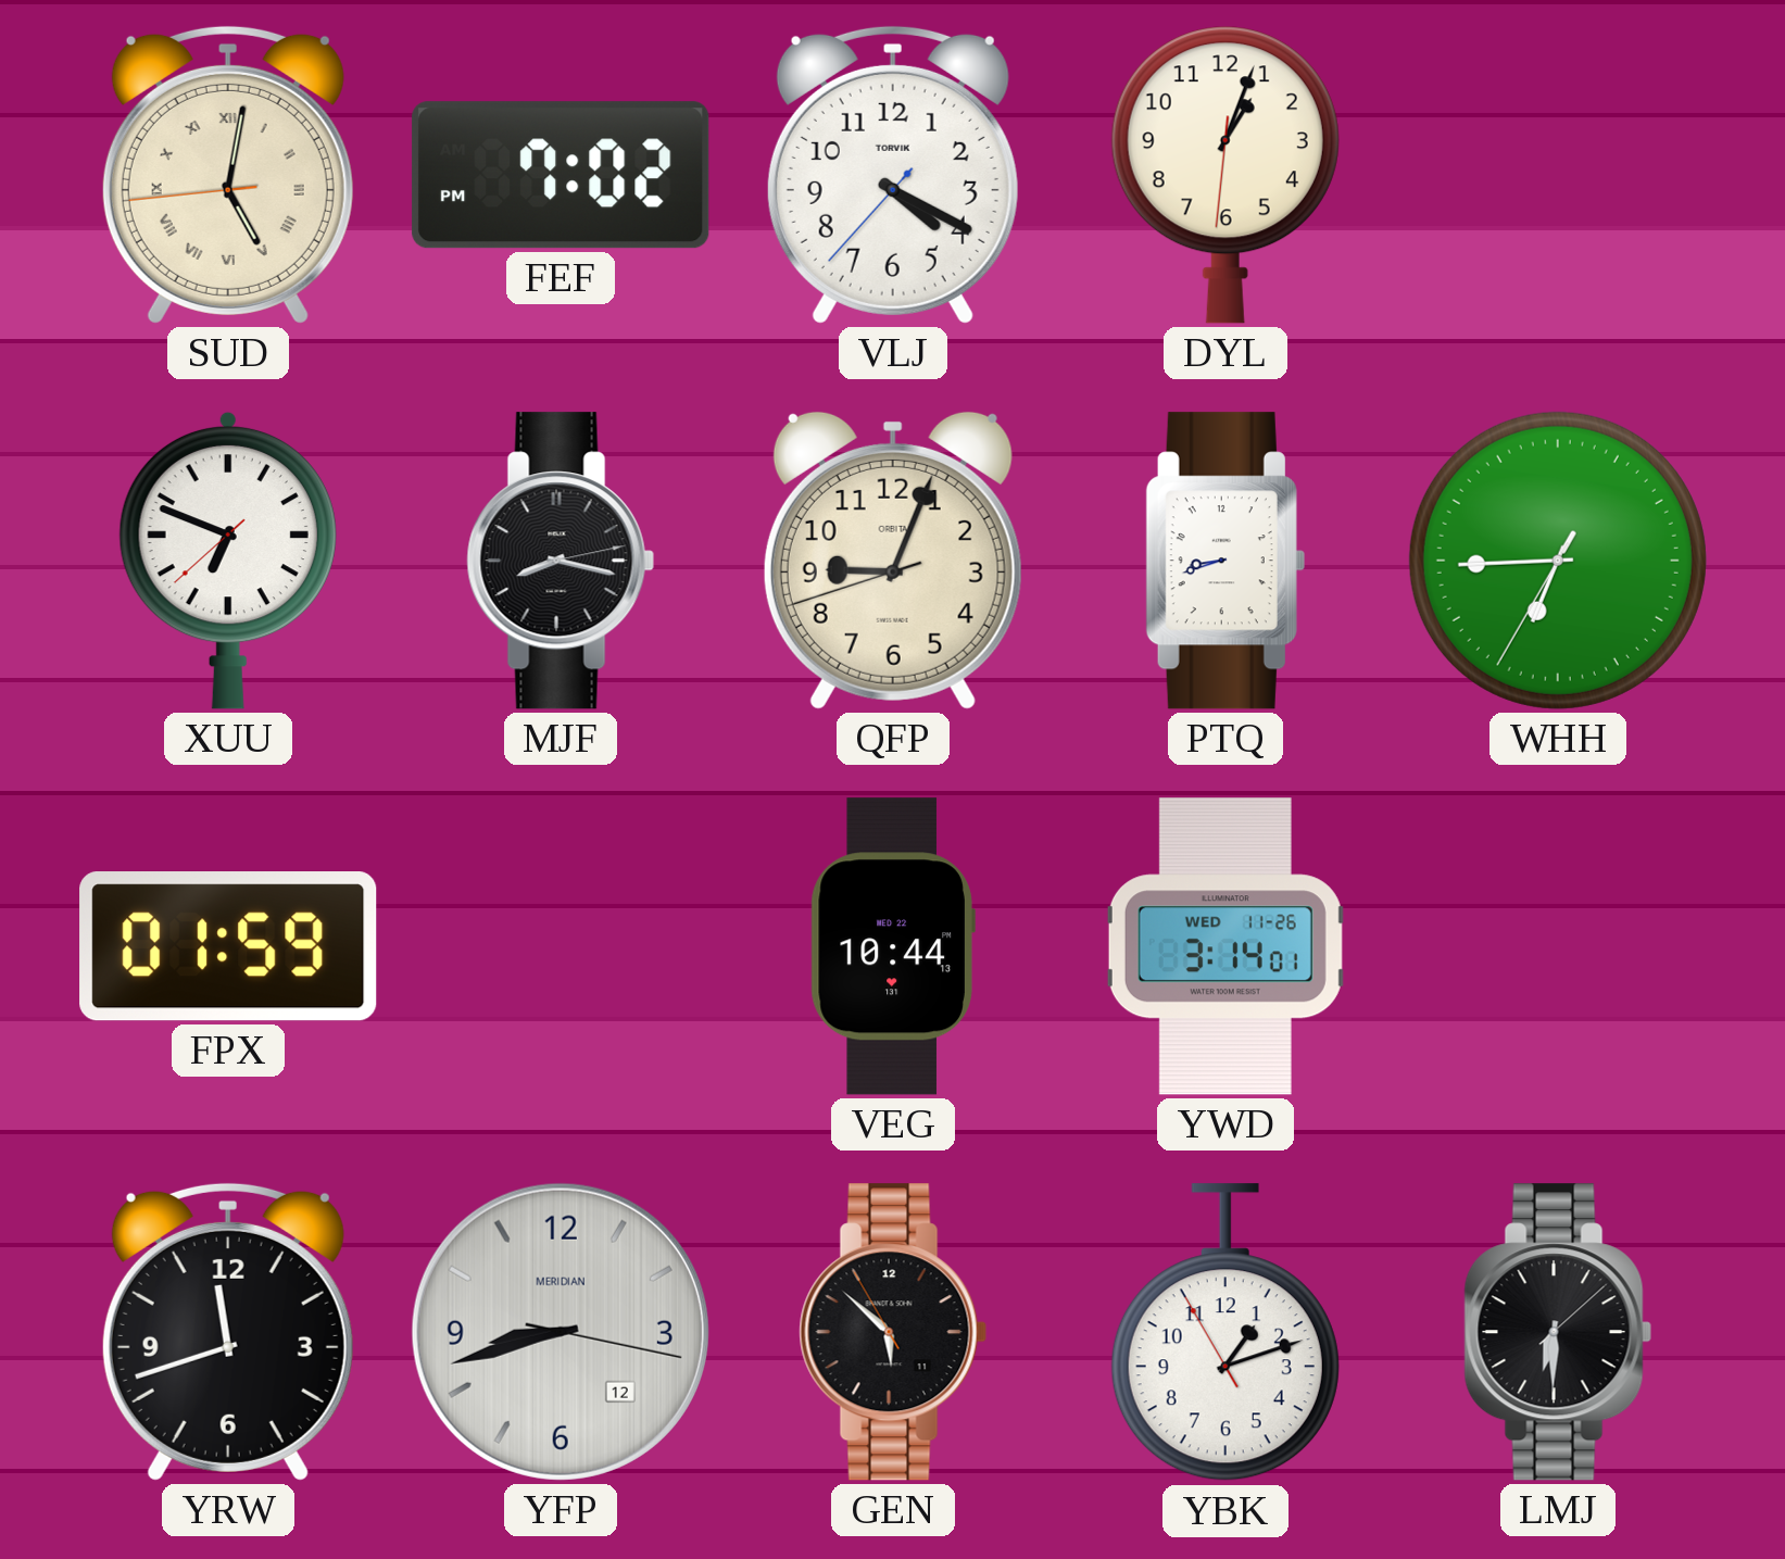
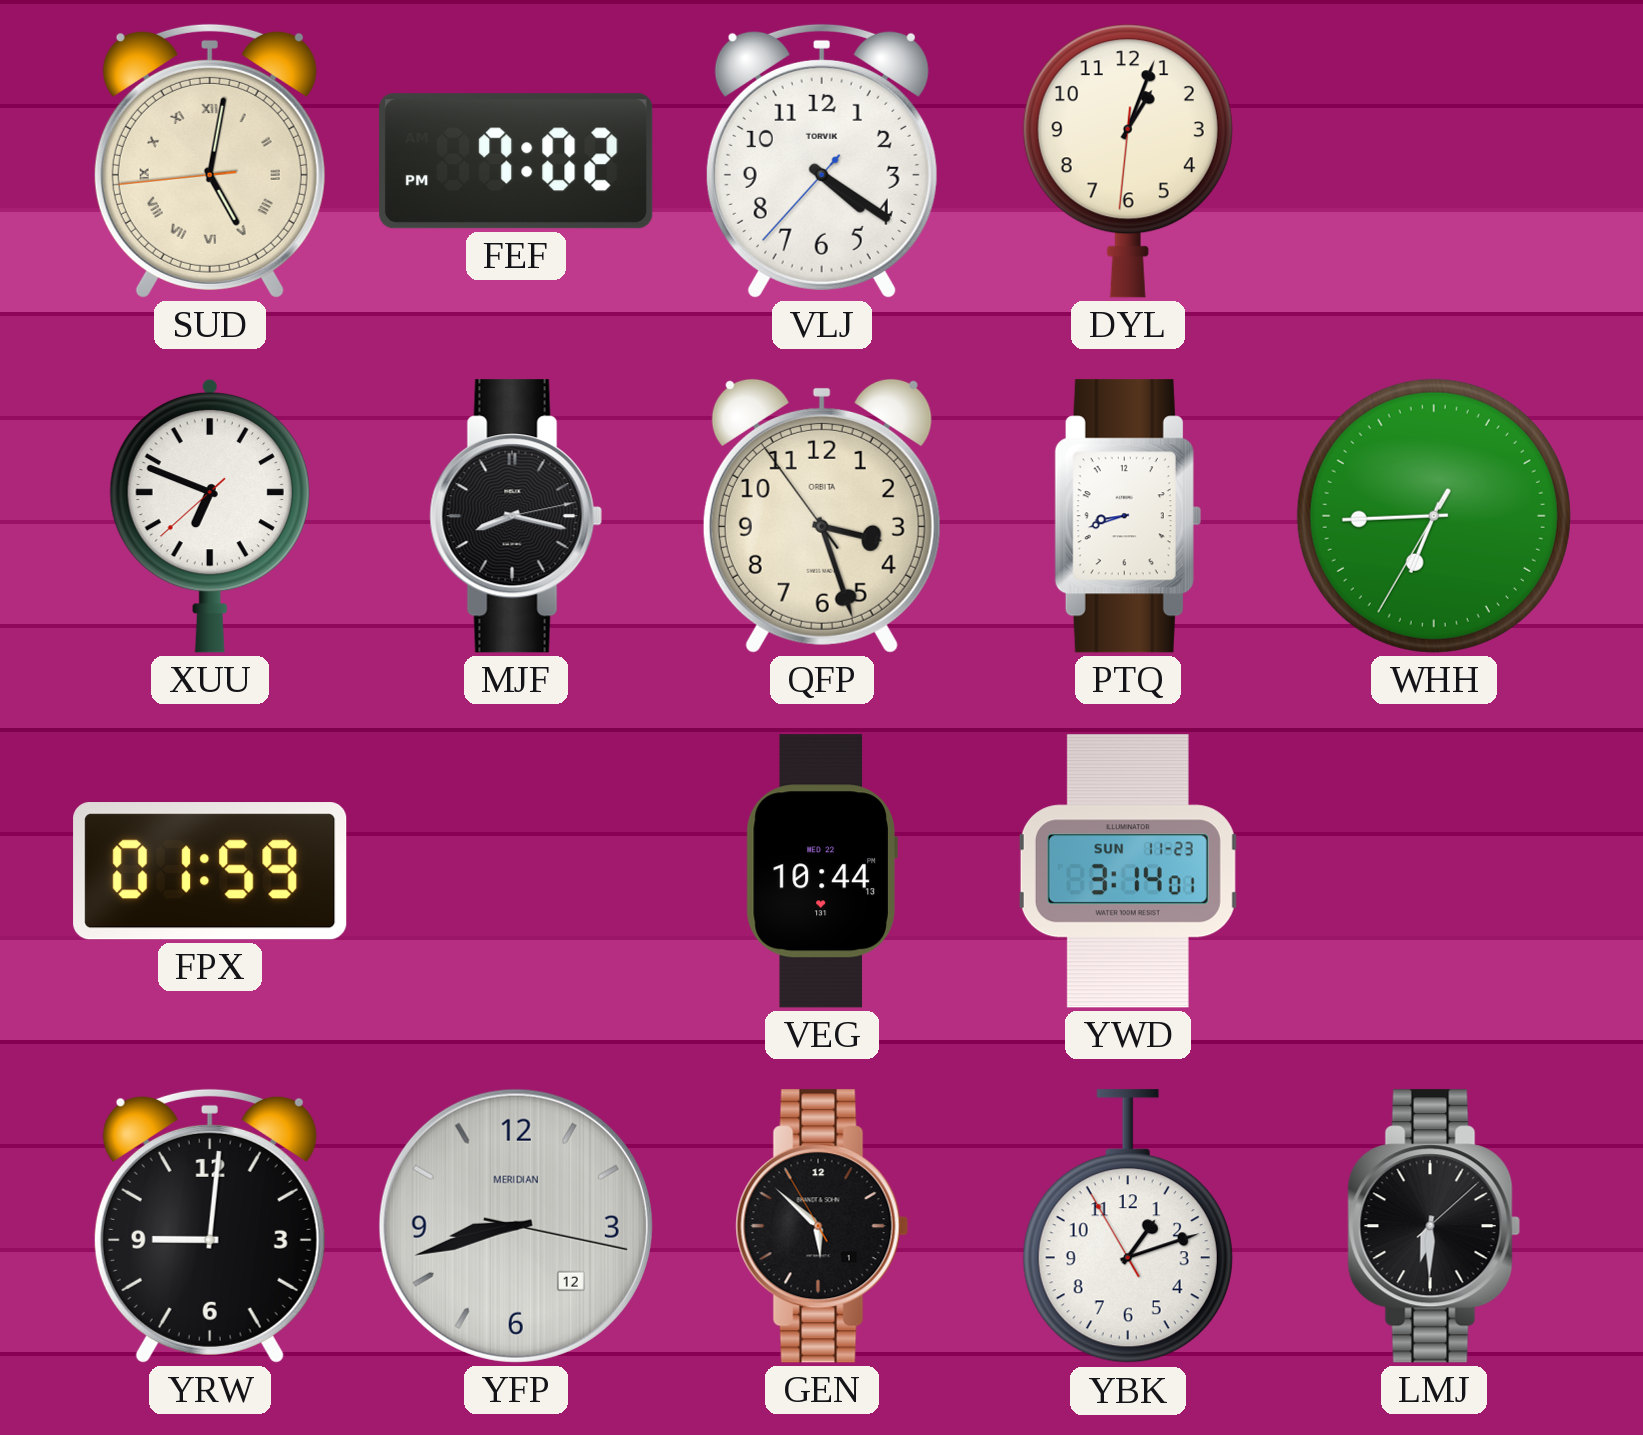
VLJ: 4:19 -> 4:20
QFP: 9:03 -> 3:26
YWD date: WED 11-26 -> SUN 11-23
YRW: 11:42 -> 9:01
GEN date: 11 -> 1
